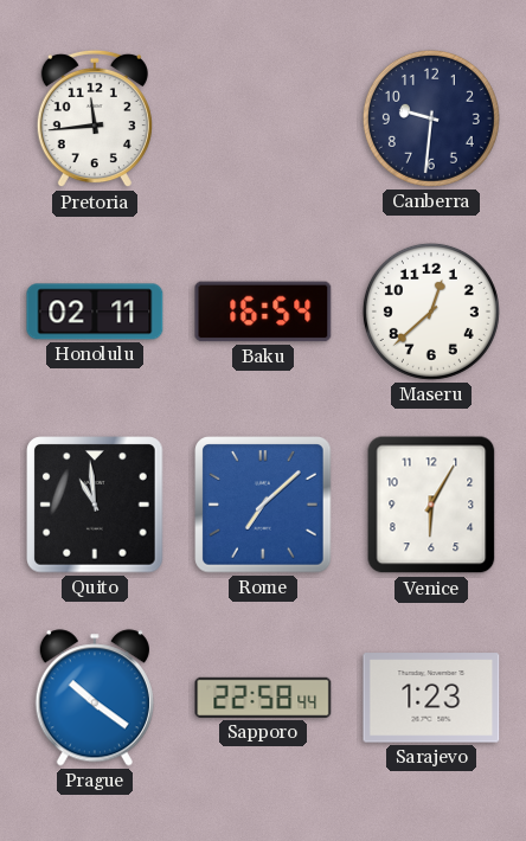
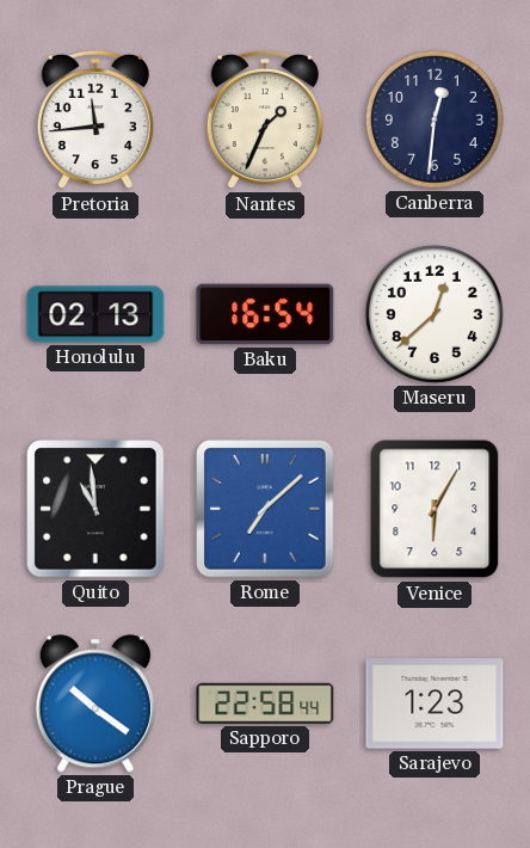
Nantes: none -> 1:34
Canberra: 9:31 -> 12:31
Honolulu: 02:11 -> 02:13
